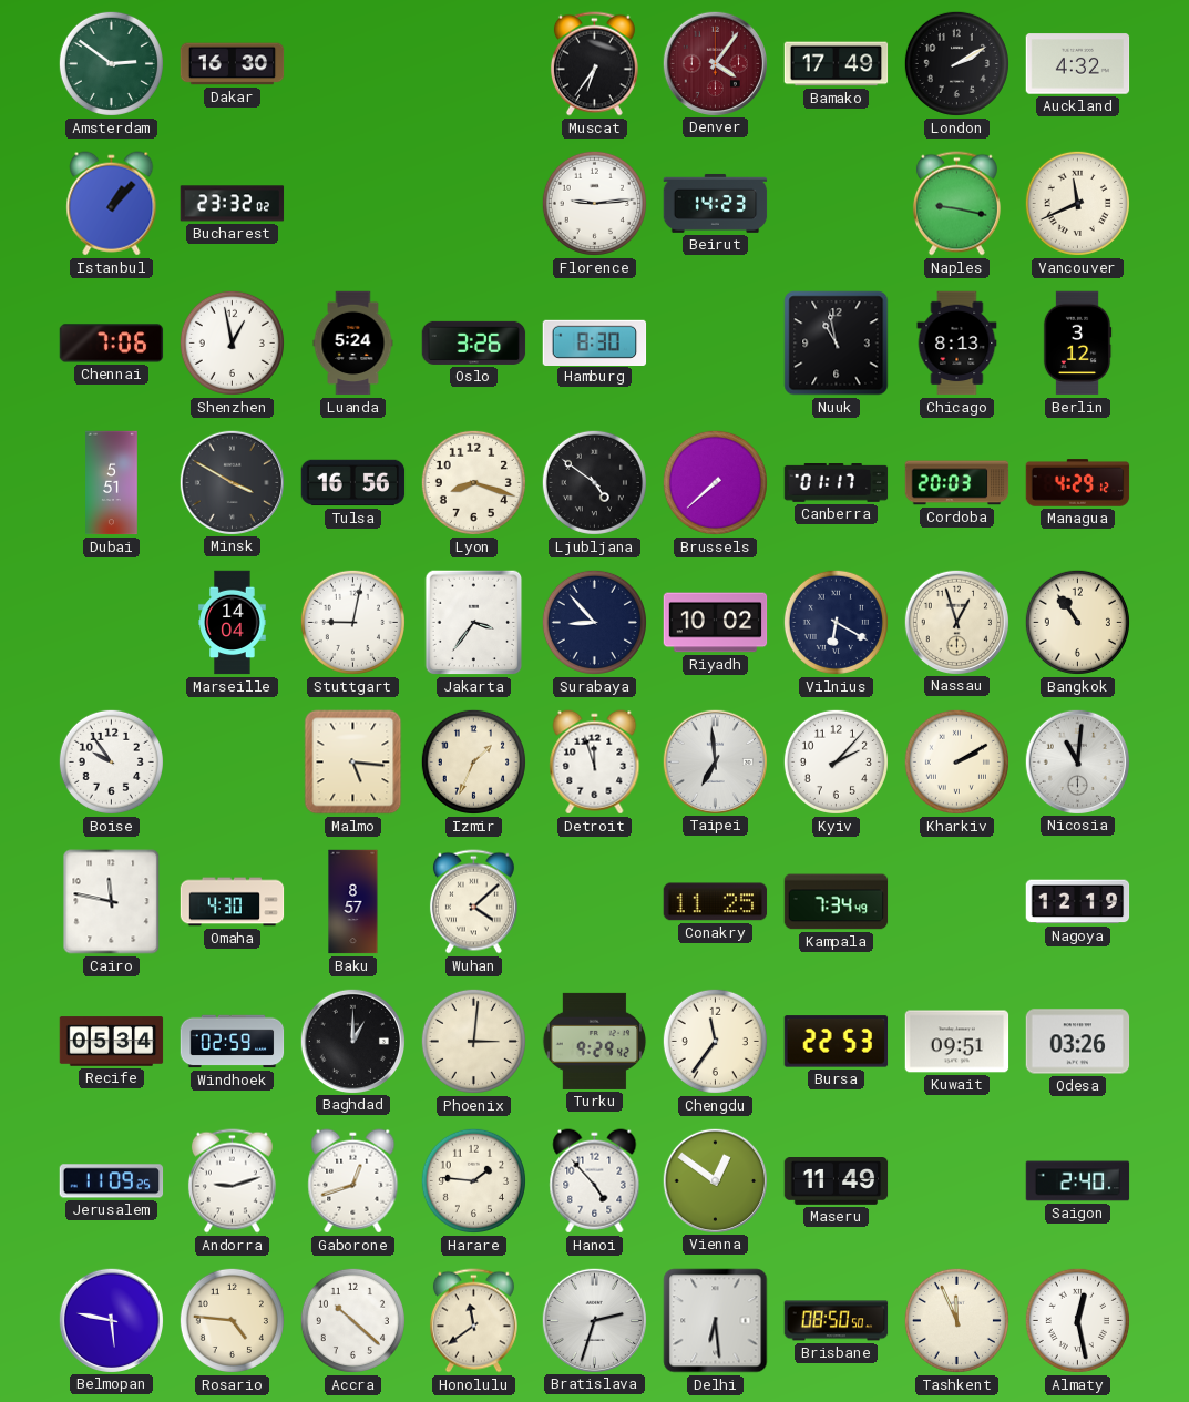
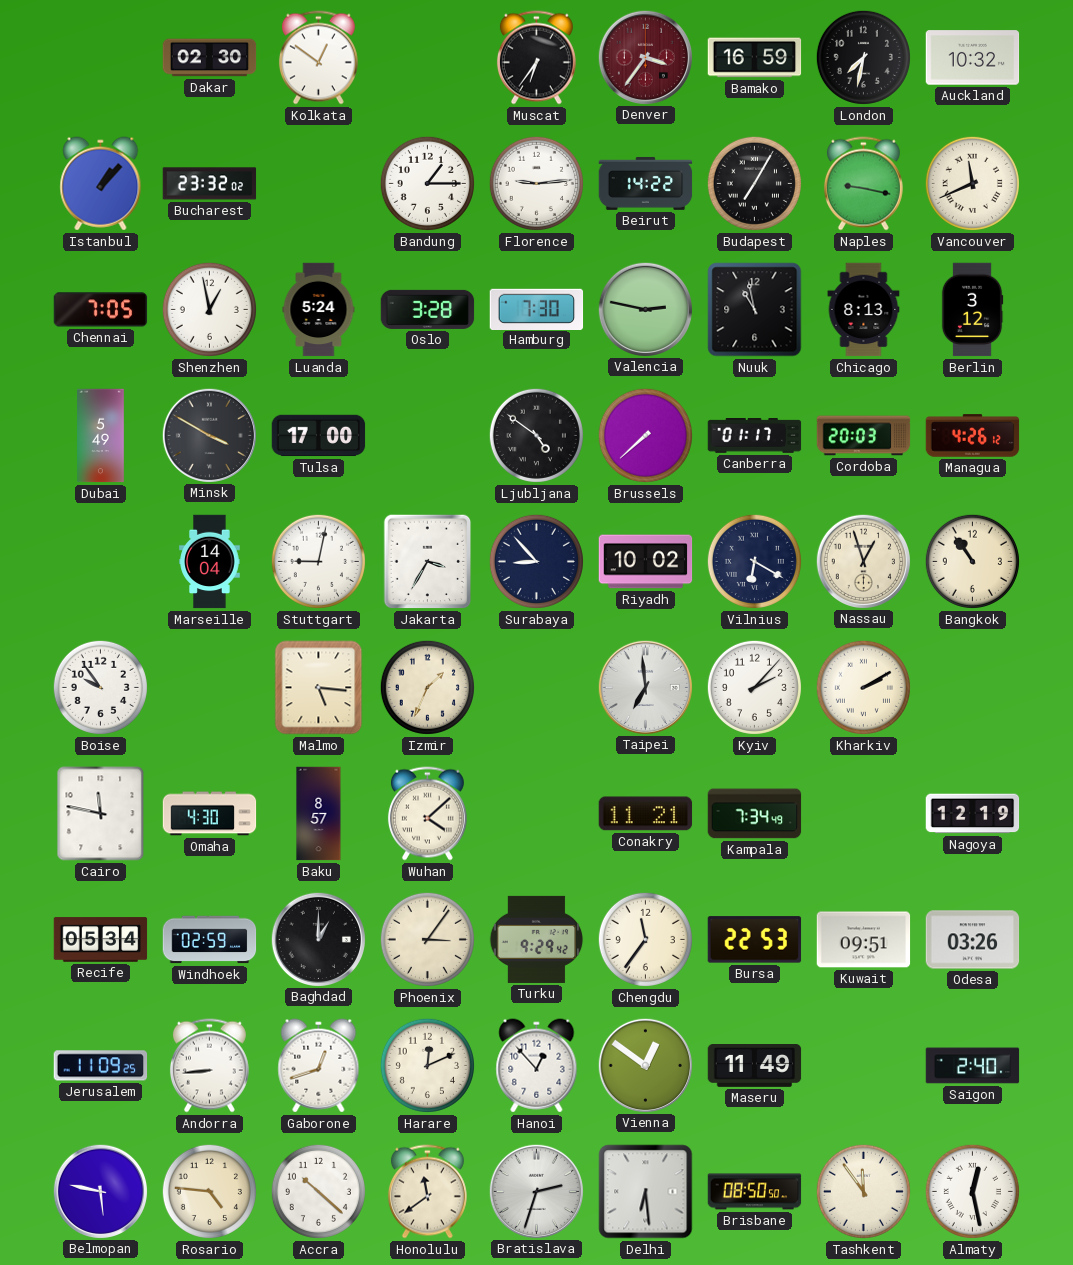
Amsterdam: 2:51 -> none
Dakar: 16:30 -> 02:30
Kolkata: none -> 12:51
Denver: 4:06 -> 3:36
Bamako: 17:49 -> 16:59
London: 2:10 -> 7:32
Auckland: 4:32 -> 10:32
Bandung: none -> 1:15
Beirut: 14:23 -> 14:22
Budapest: none -> 7:05
Chennai: 7:06 -> 7:05
Oslo: 3:26 -> 3:28
Hamburg: 8:30 -> 7:30
Valencia: none -> 2:47
Dubai: 5:51 -> 5:49
Tulsa: 16:56 -> 17:00
Lyon: 8:18 -> none
Managua: 4:29 -> 4:26
Jakarta: 3:36 -> 3:35
Detroit: 11:57 -> none
Nicosia: 11:01 -> none
Conakry: 11:25 -> 11:21
Phoenix: 3:01 -> 3:06
Andorra: 9:12 -> 8:44
Harare: 1:46 -> 12:11
Hanoi: 4:53 -> 12:53
Tashkent: 11:56 -> 11:54
